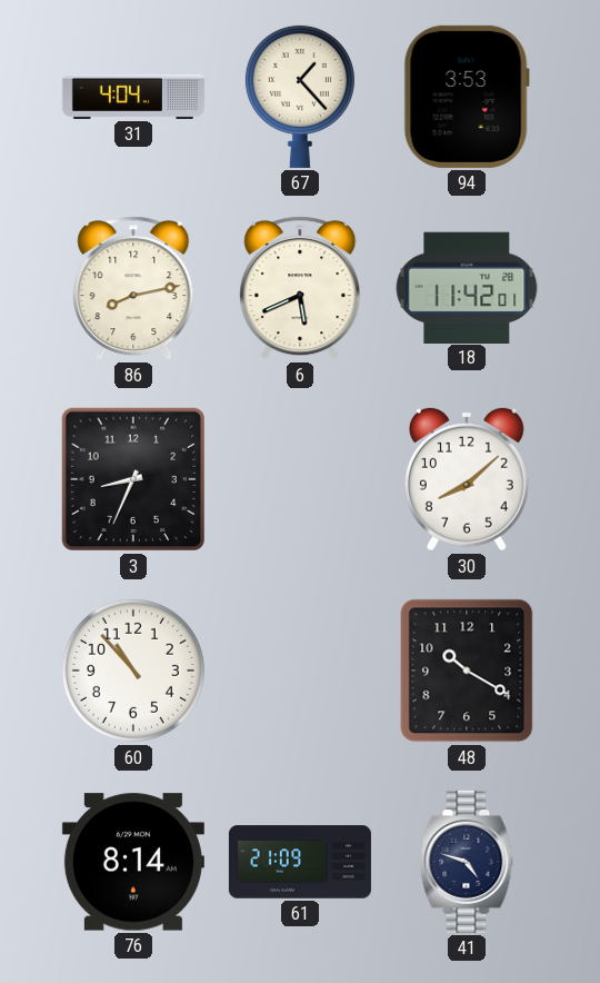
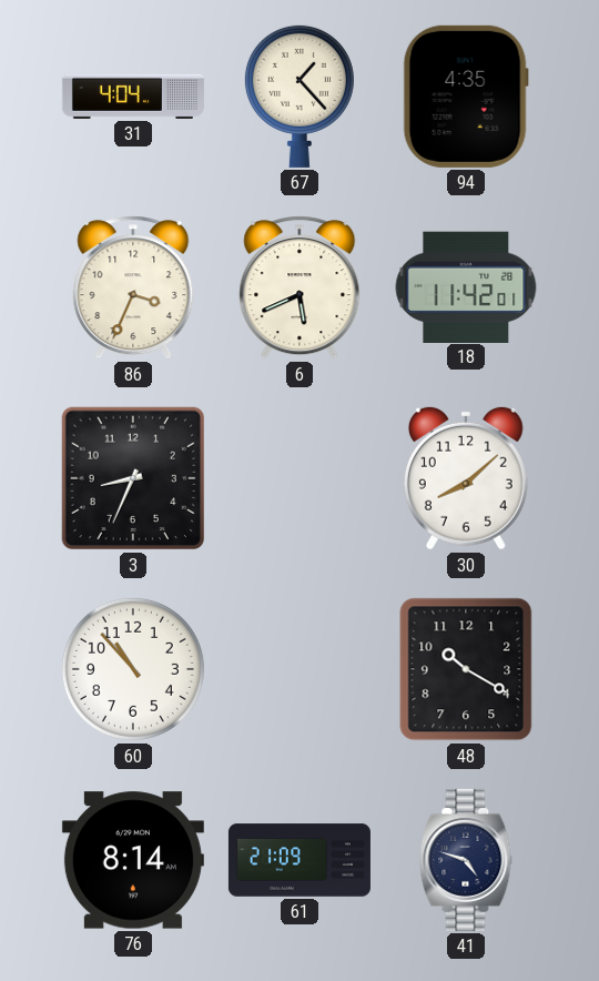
94: 3:53 -> 4:35
86: 8:13 -> 3:34
